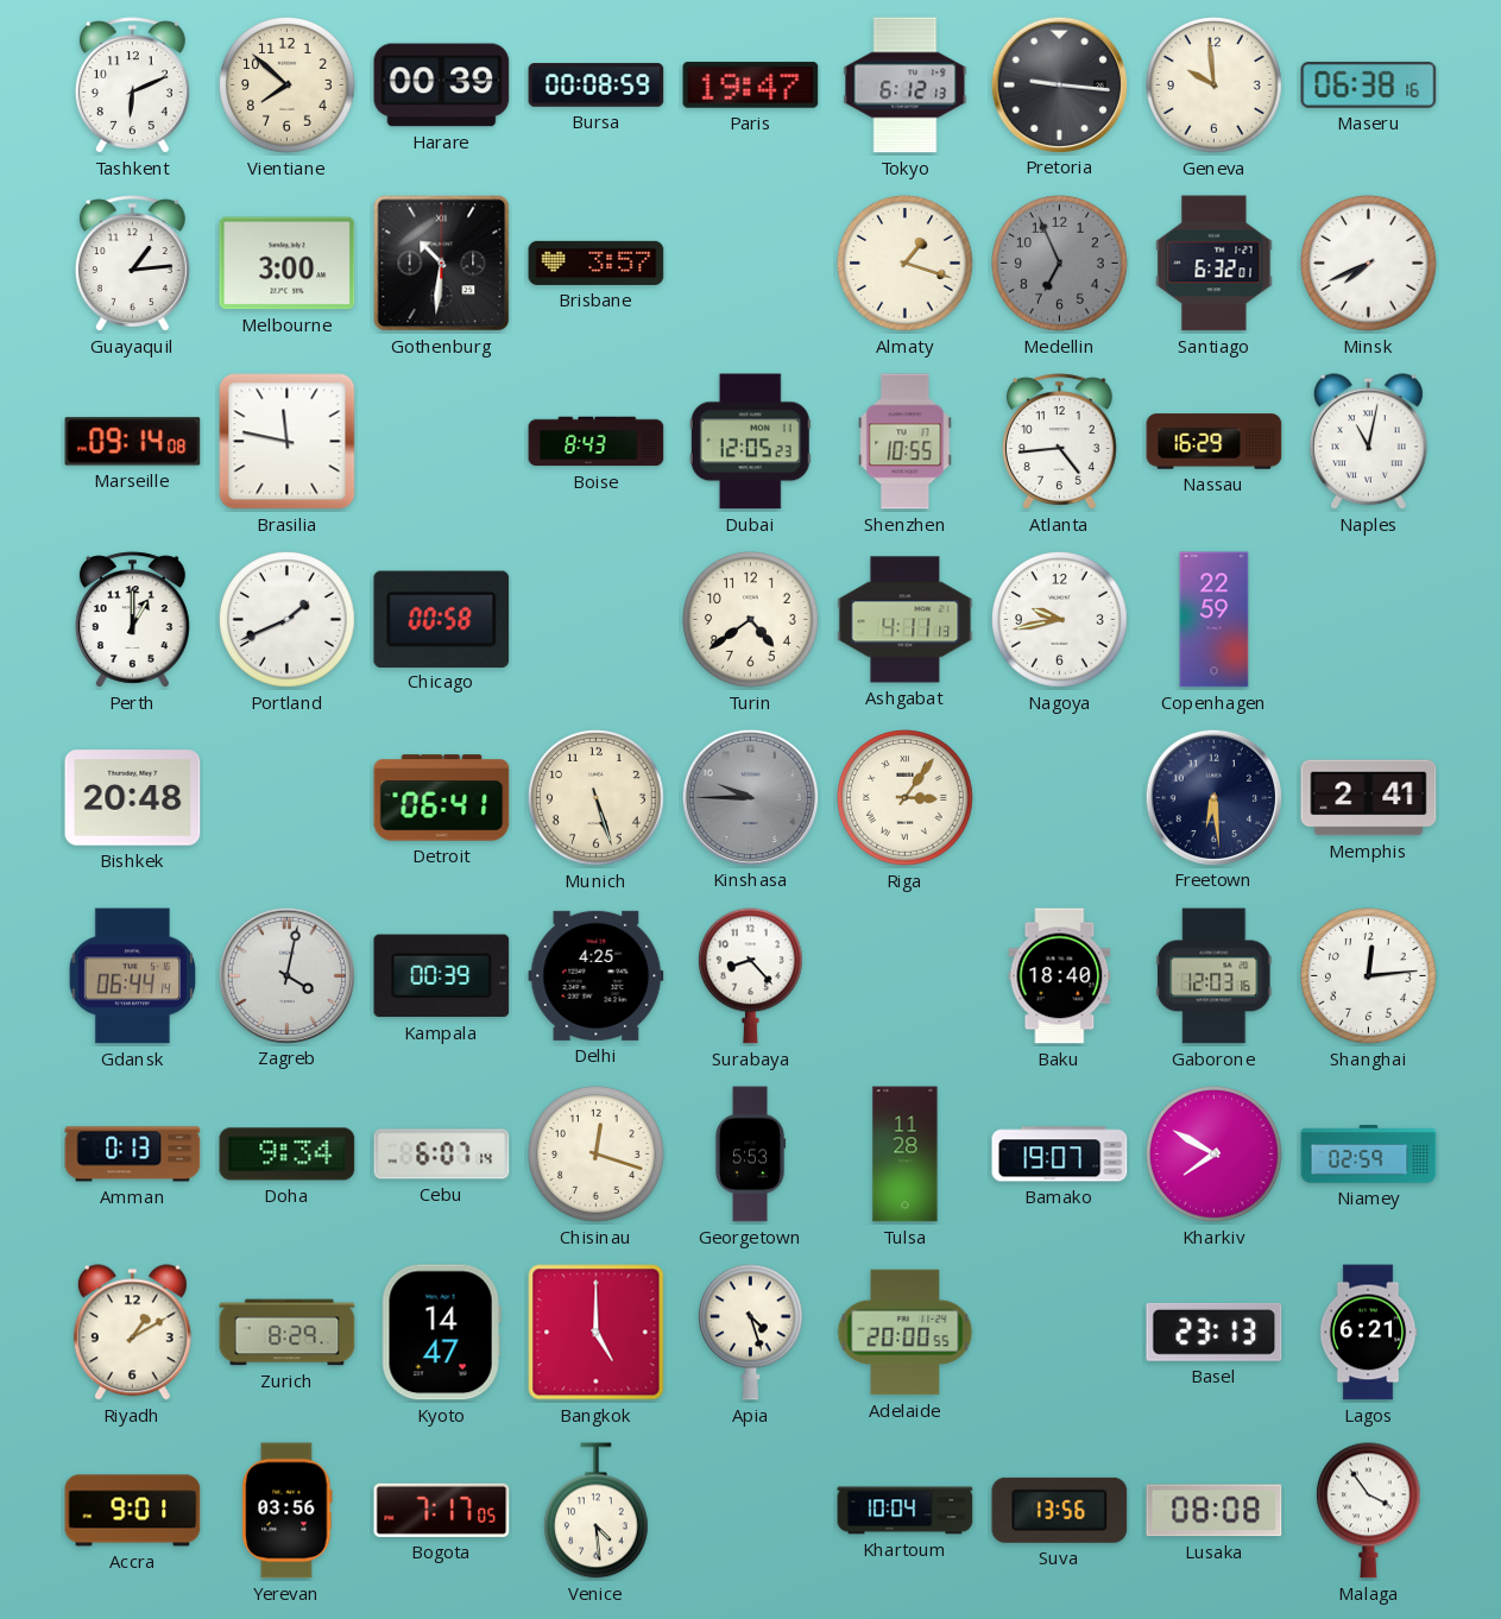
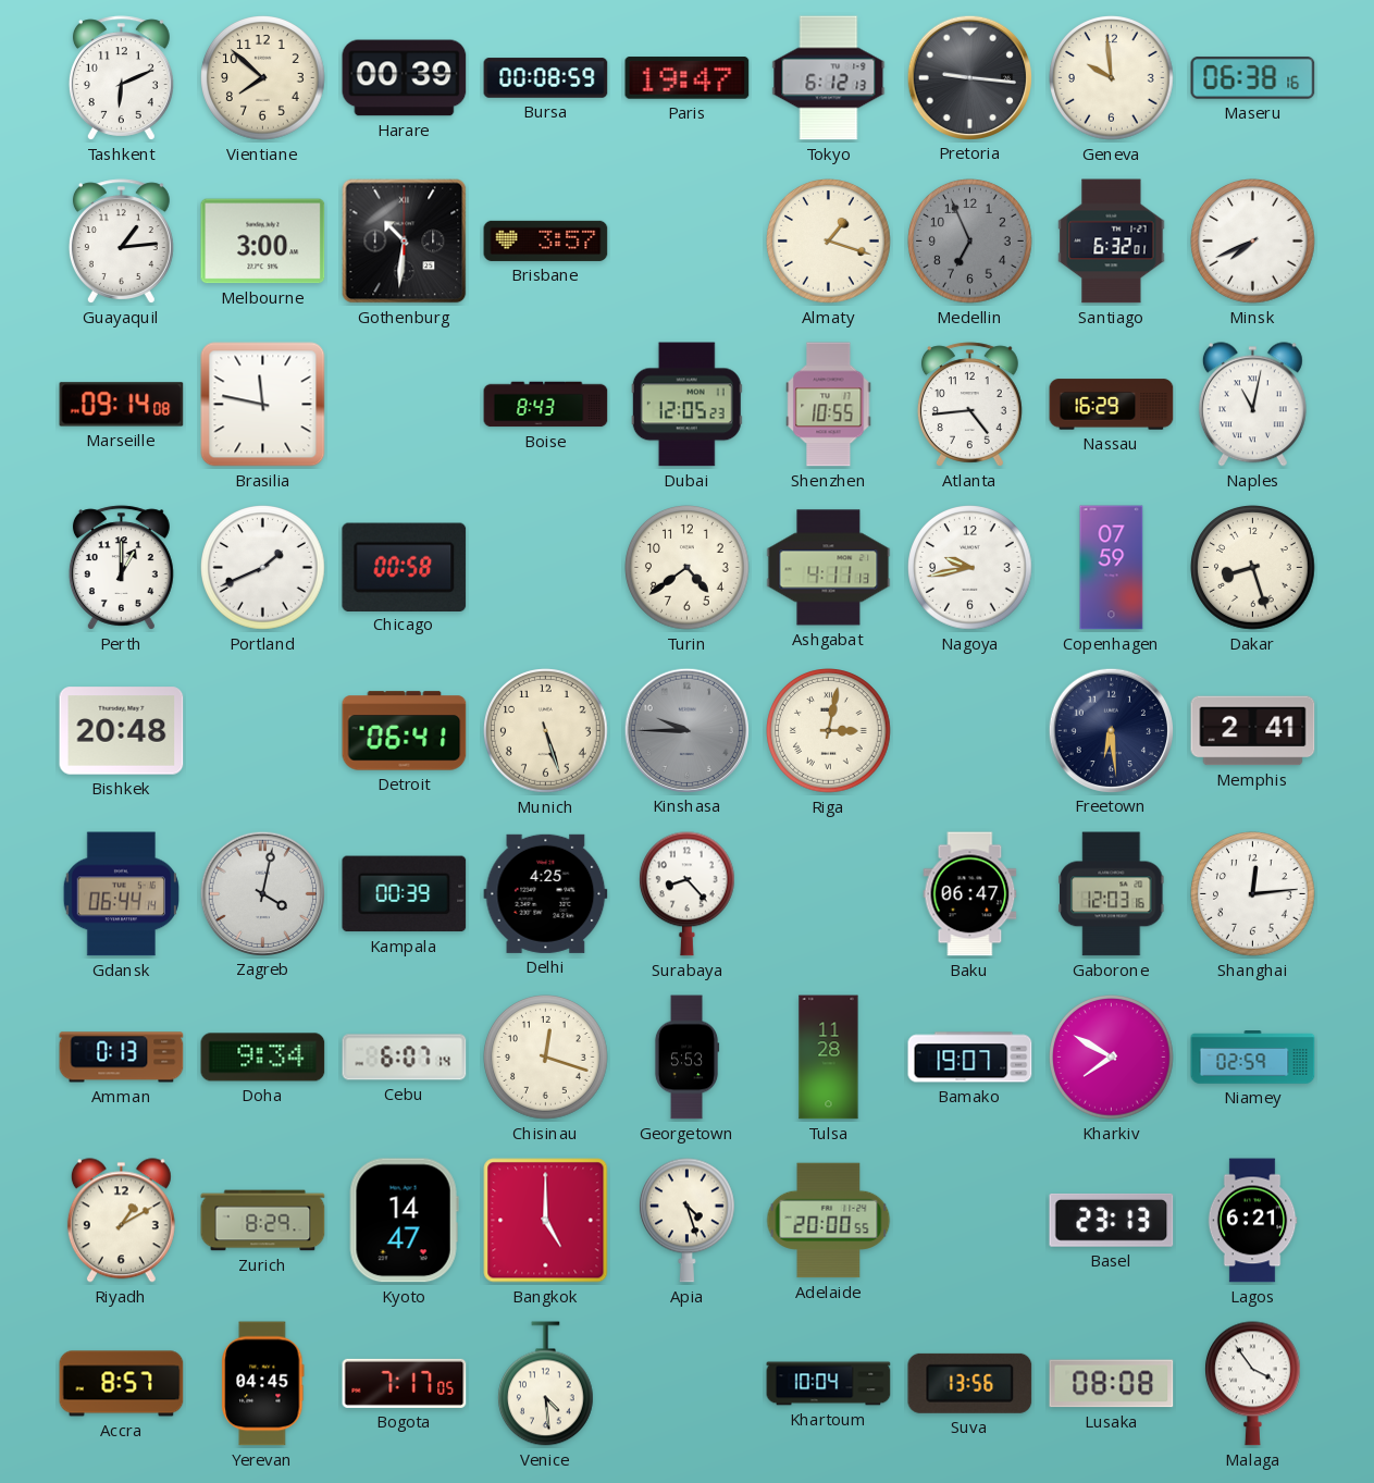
Copenhagen: 22:59 -> 07:59
Dakar: none -> 8:27
Riga: 3:06 -> 3:02
Baku: 18:40 -> 06:47
Accra: 9:01 -> 8:57
Yerevan: 03:56 -> 04:45
